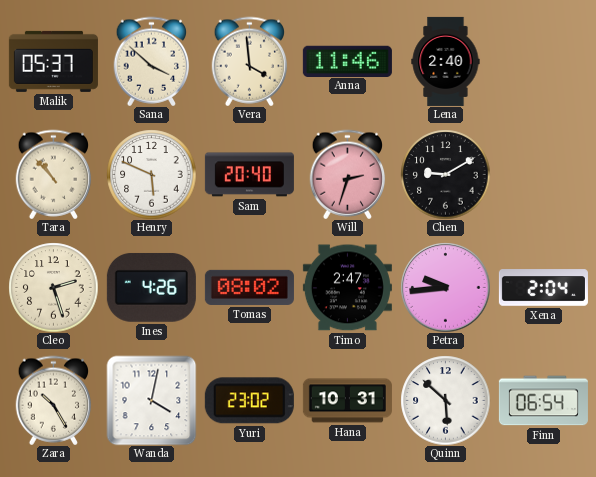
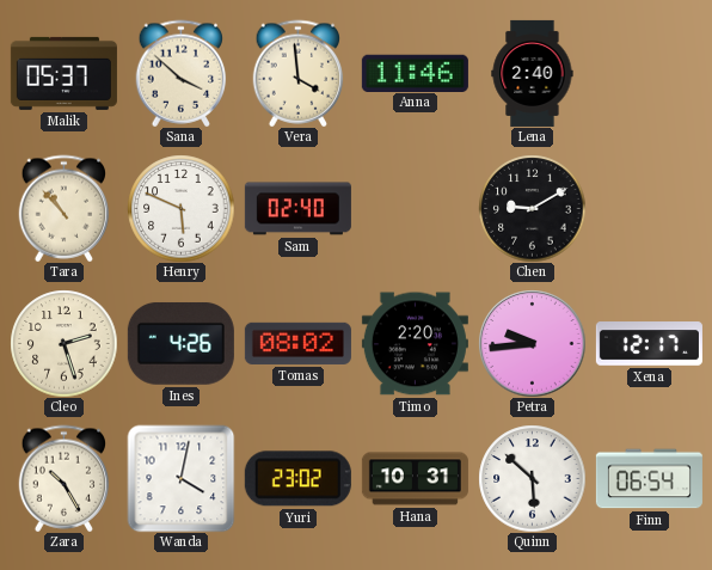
Sam: 20:40 -> 02:40
Will: 2:33 -> none
Timo: 2:47 -> 2:20
Xena: 2:04 -> 12:17
